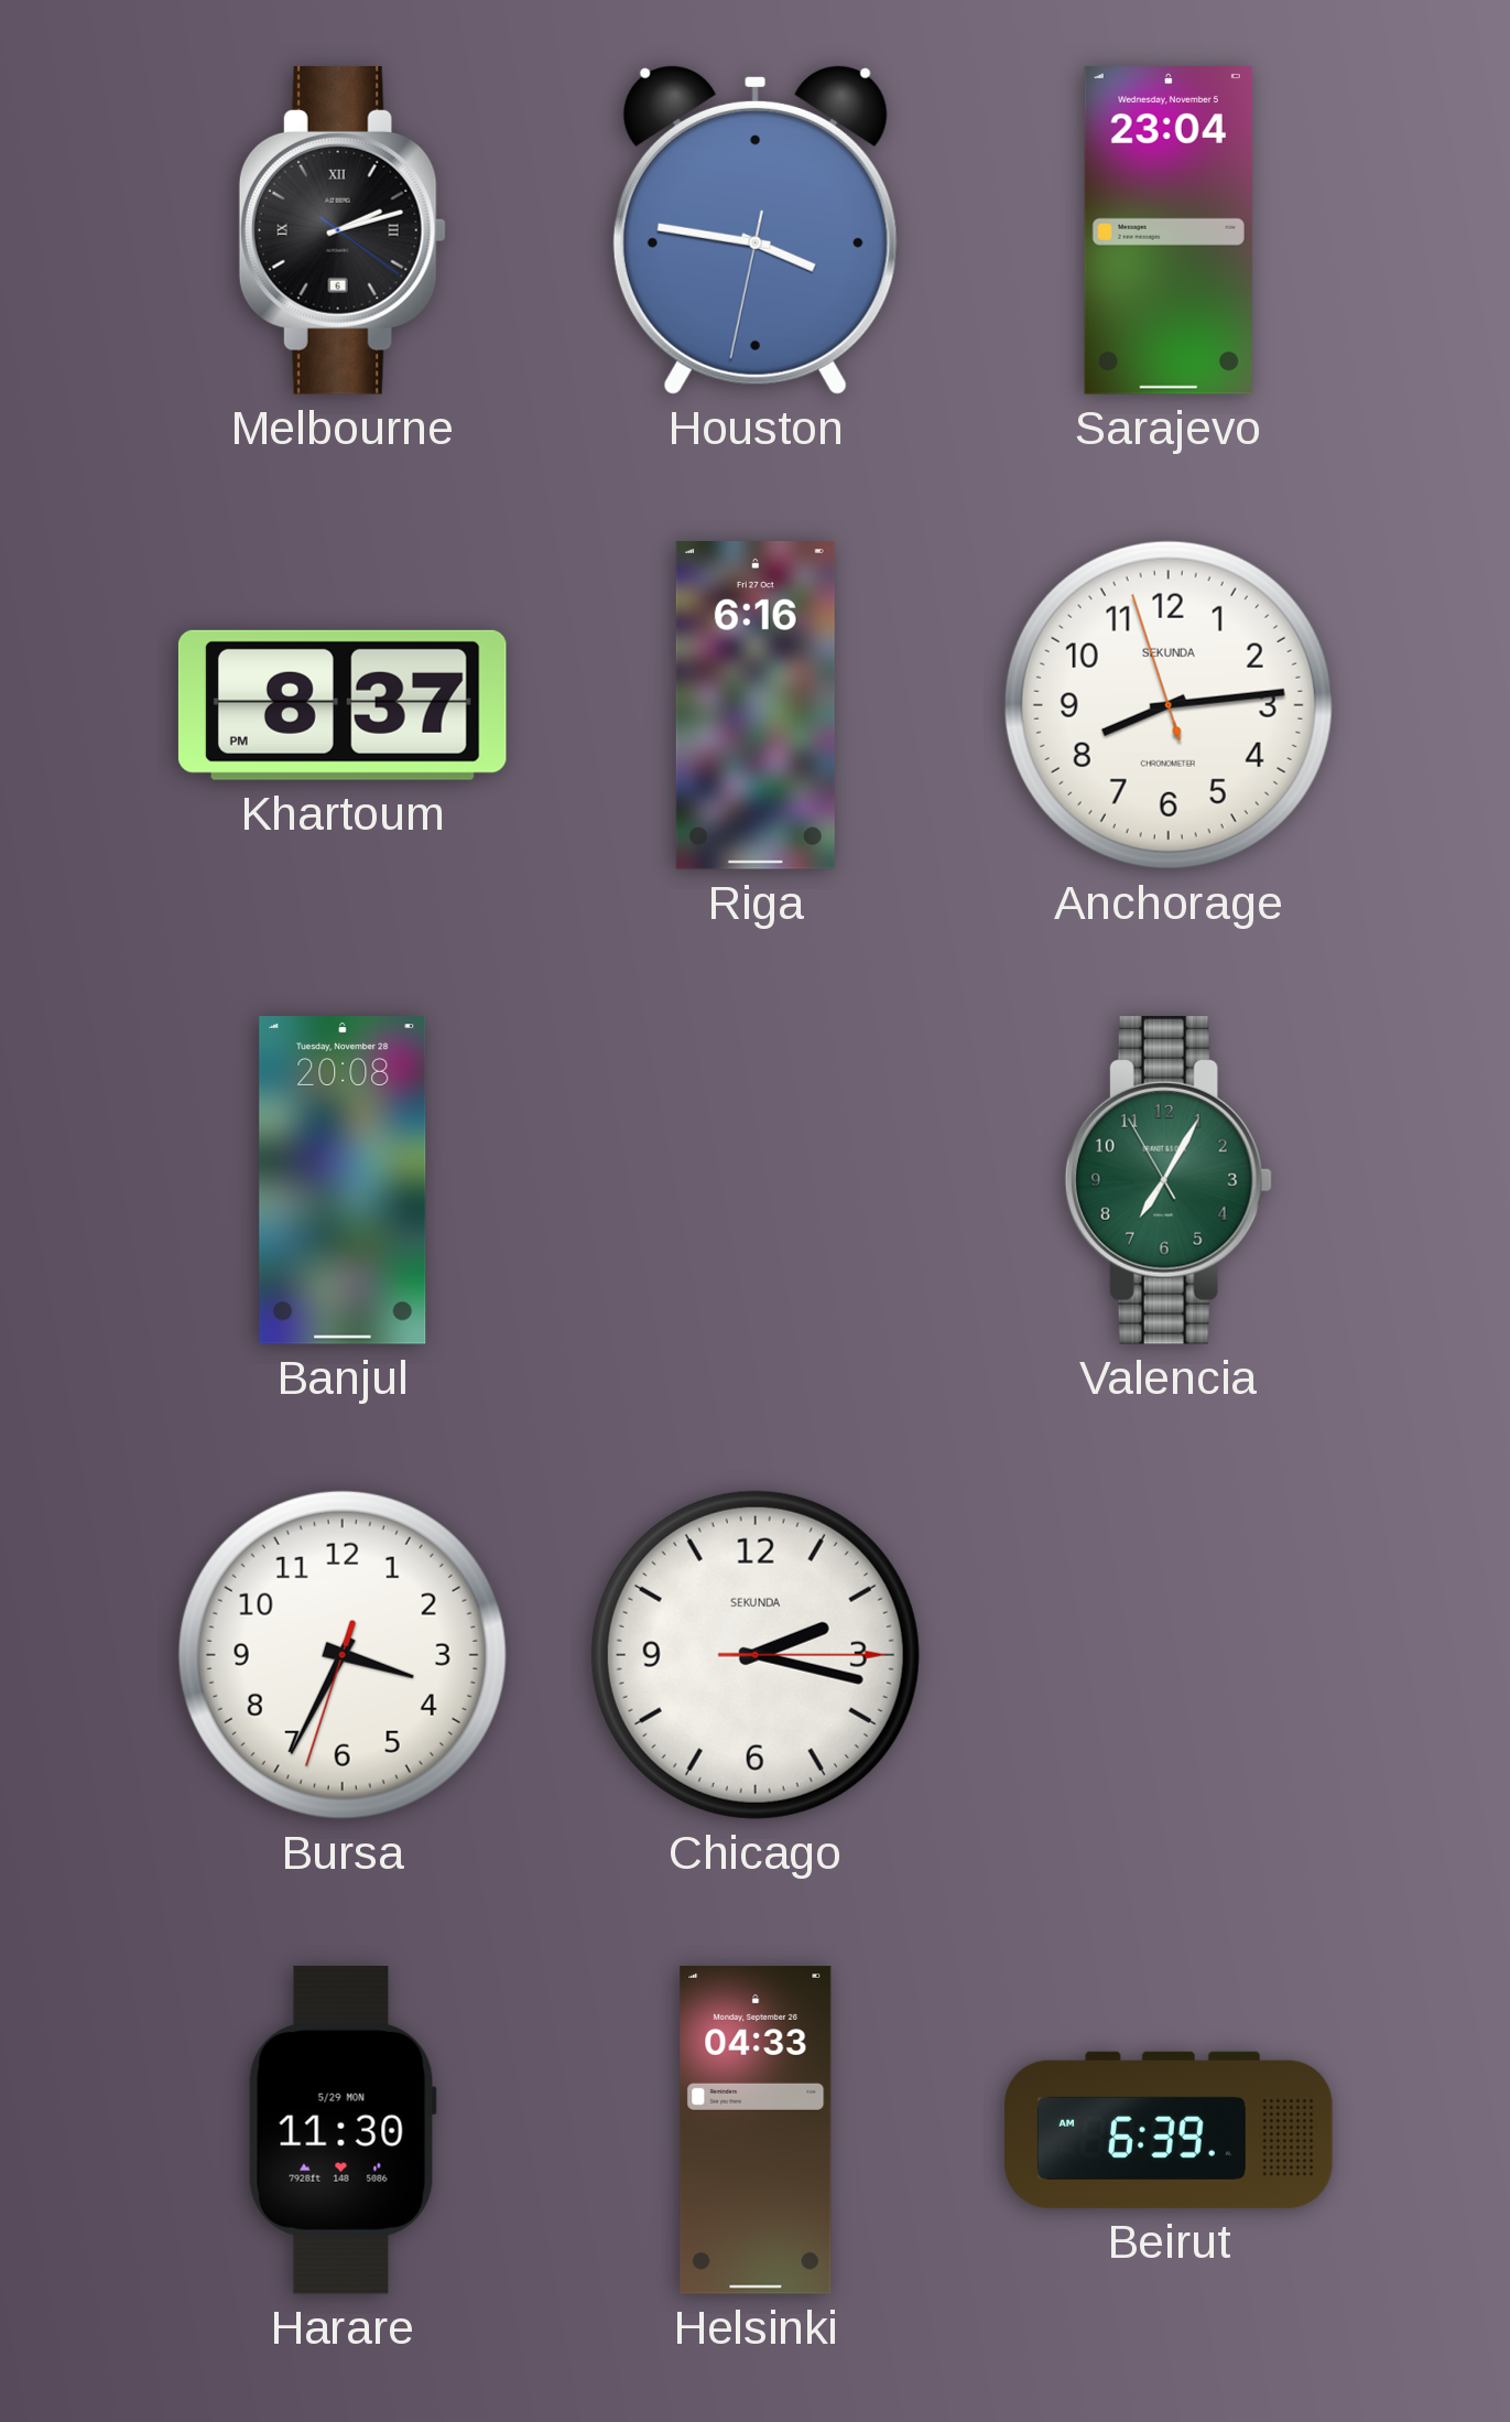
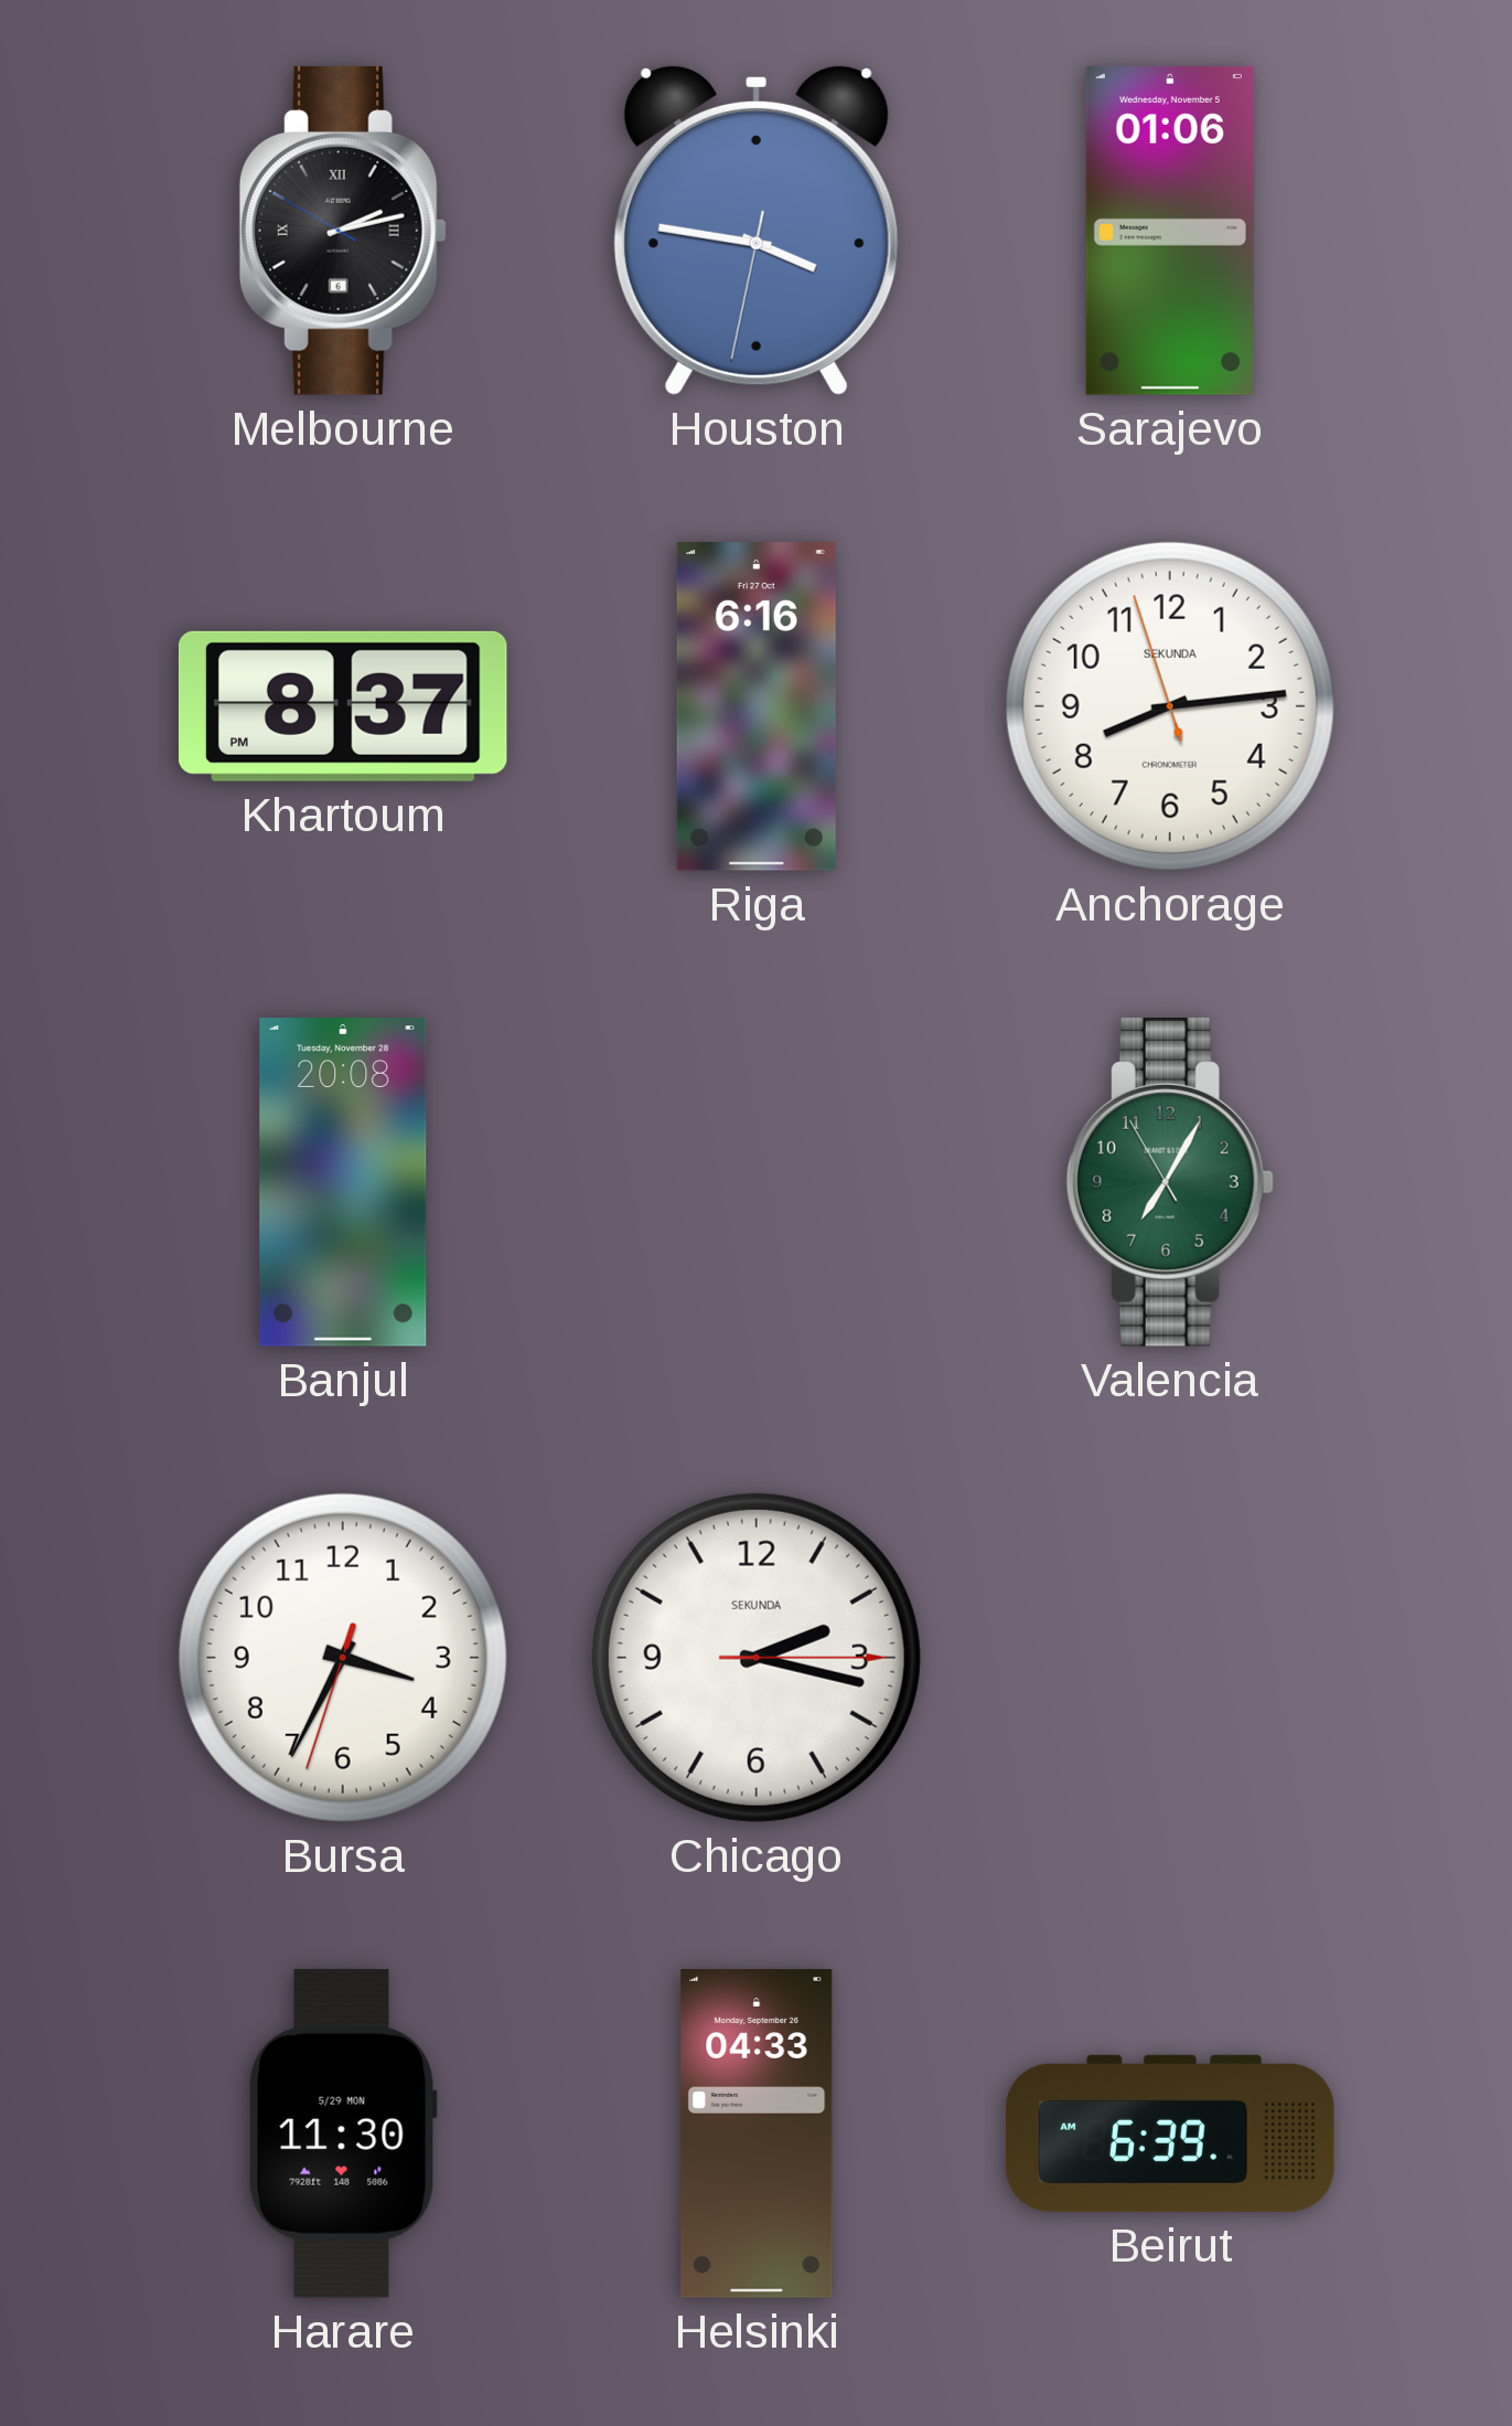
Melbourne: 2:12:21 -> 2:12:50
Sarajevo: 23:04 -> 01:06
